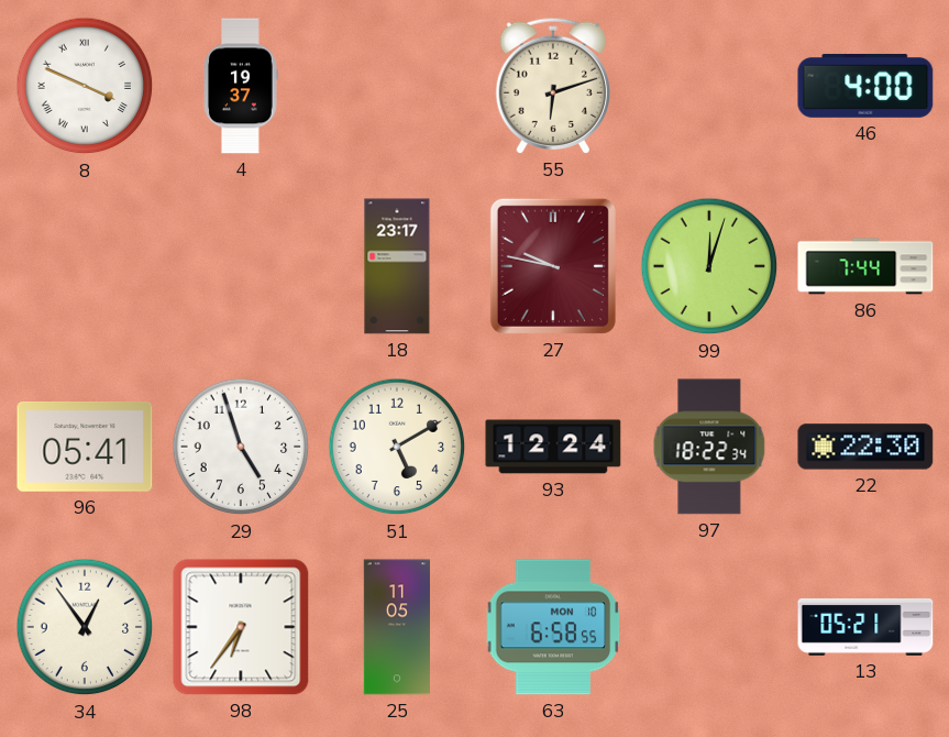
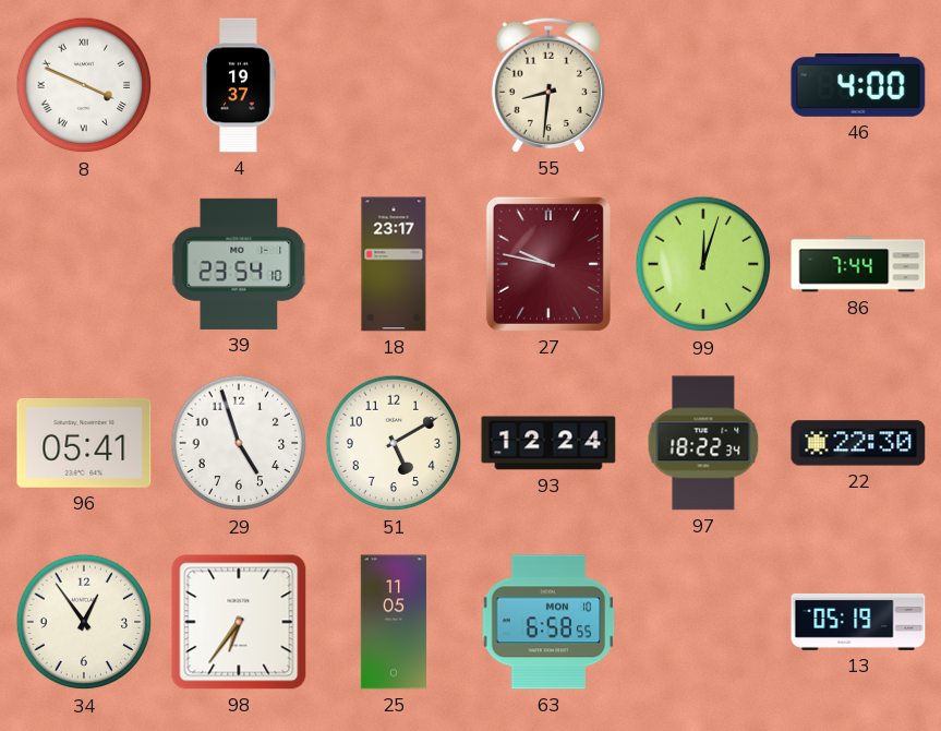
55: 6:12 -> 8:31
39: none -> 23:54
13: 05:21 -> 05:19
